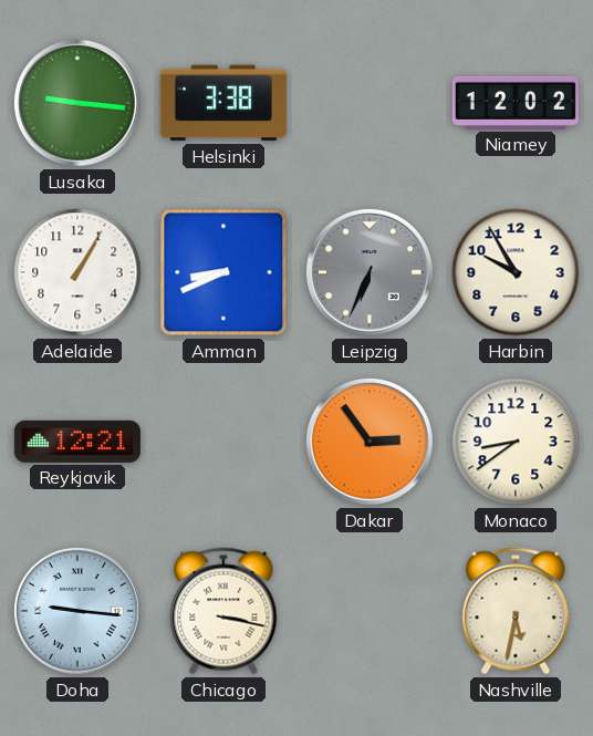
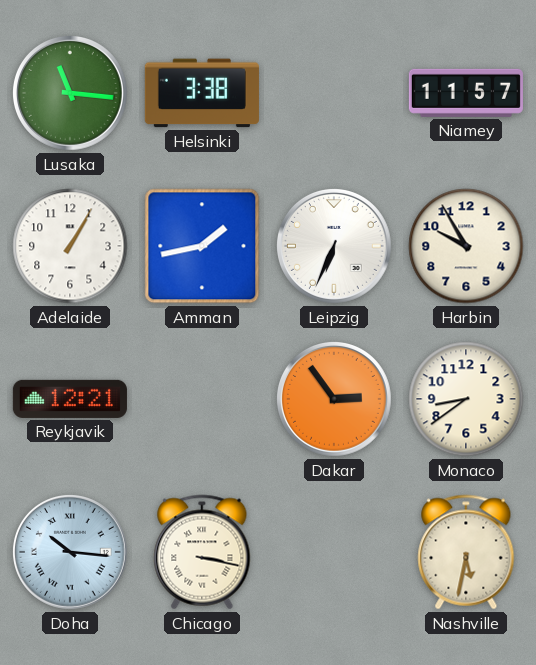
Lusaka: 9:16 -> 11:16
Niamey: 12:02 -> 11:57
Amman: 8:41 -> 1:43
Leipzig dial: grey -> white
Doha: 9:16 -> 10:16
